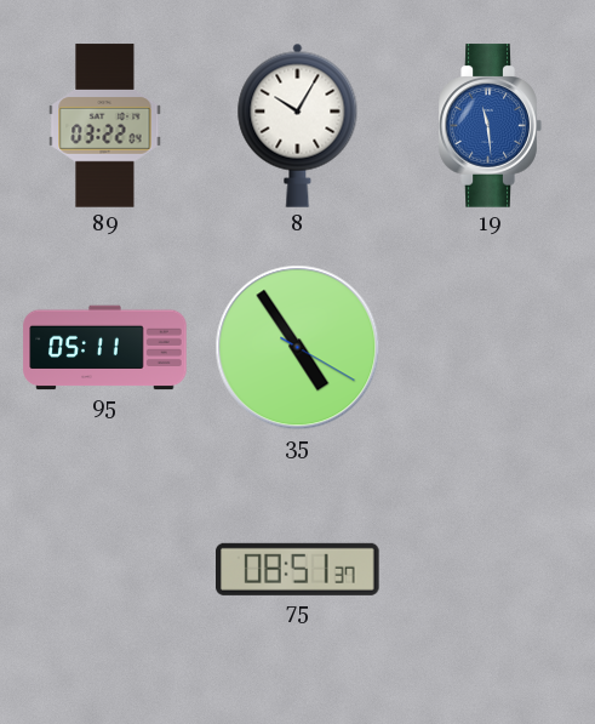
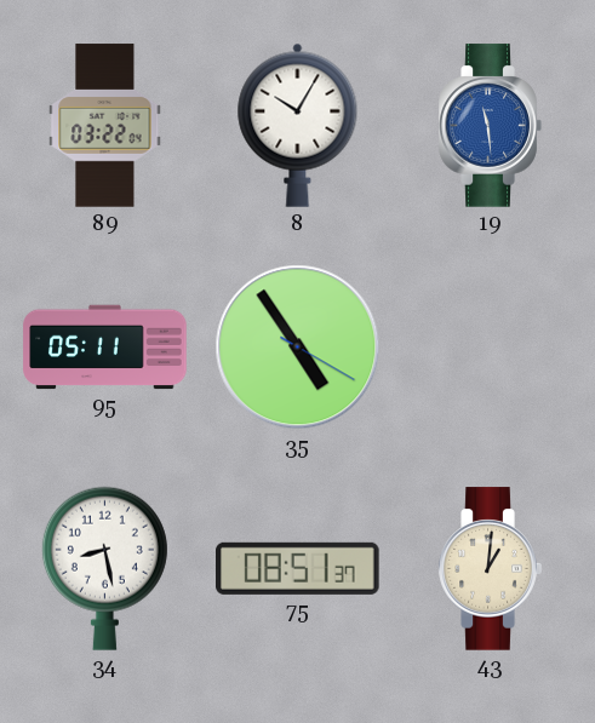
34: none -> 8:28
43: none -> 1:01
